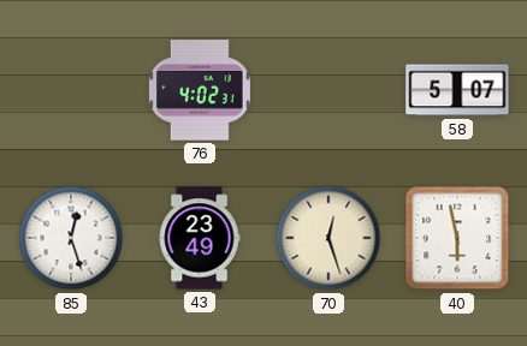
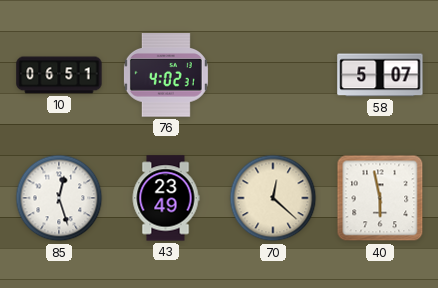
10: none -> 06:51
70: 12:27 -> 12:22
